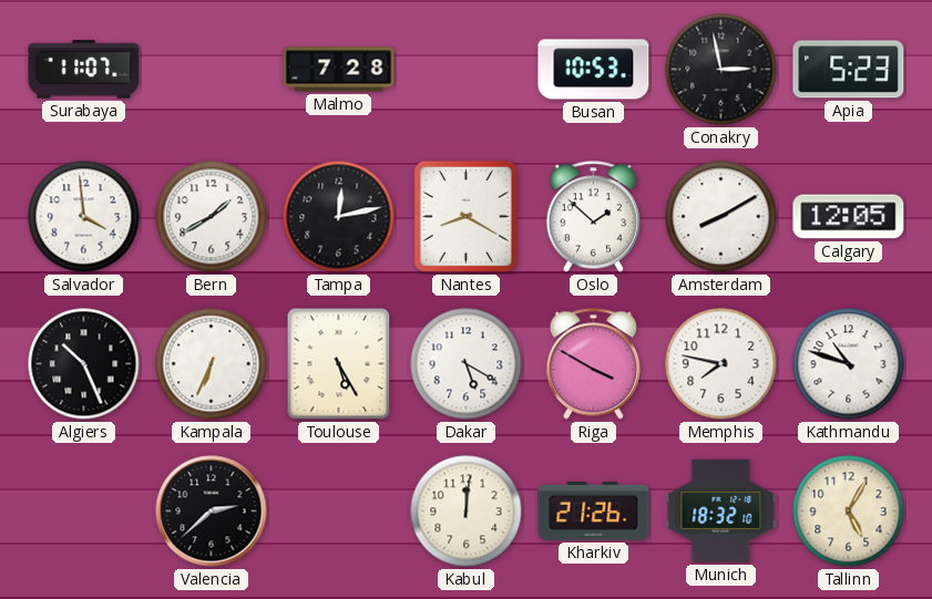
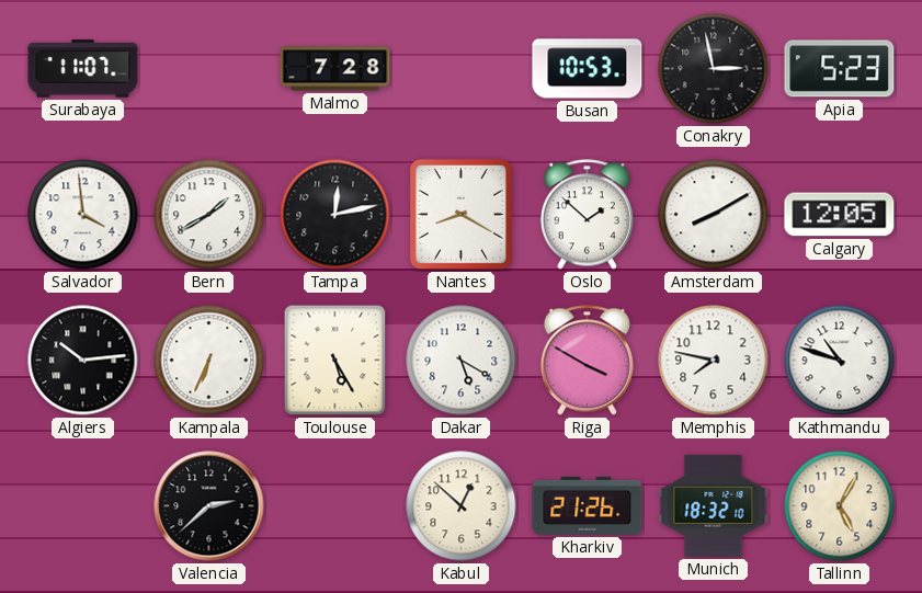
Algiers: 10:26 -> 10:14
Kabul: 12:01 -> 12:52
